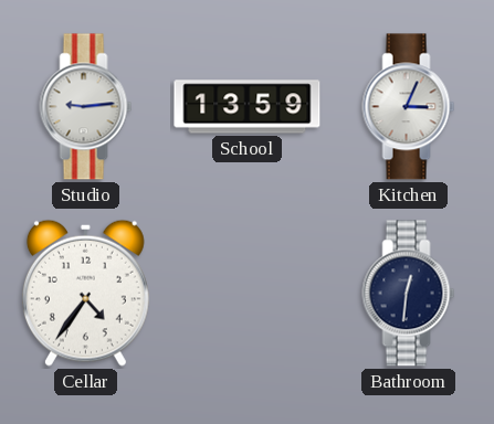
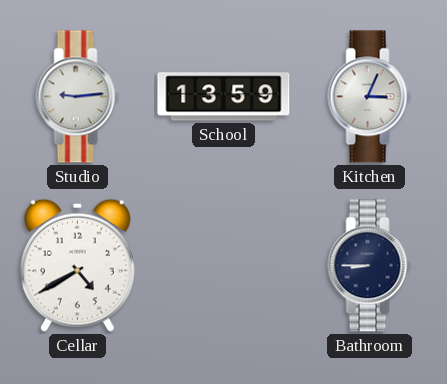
Cellar: 4:36 -> 4:40
Bathroom: 12:31 -> 8:45
